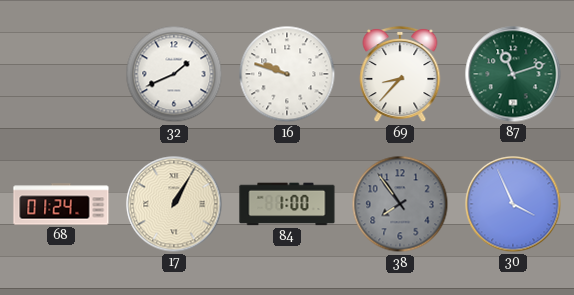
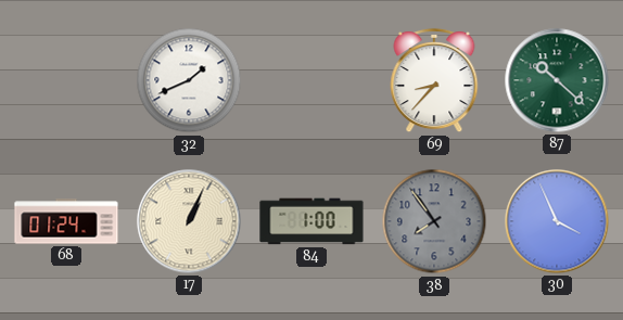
16: 9:48 -> none
87: 11:12 -> 10:22
17: 1:05 -> 1:04
